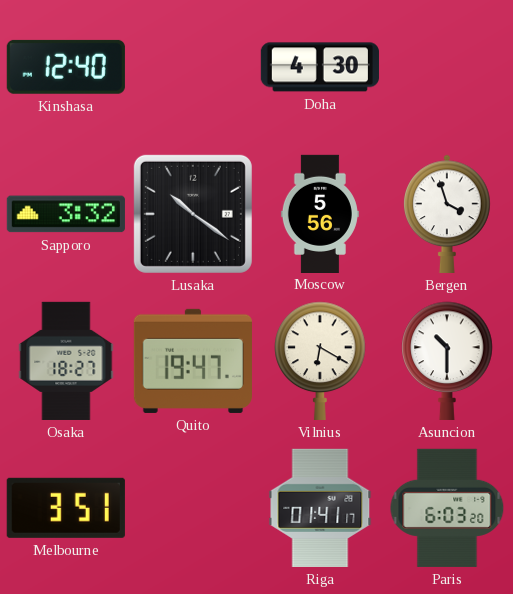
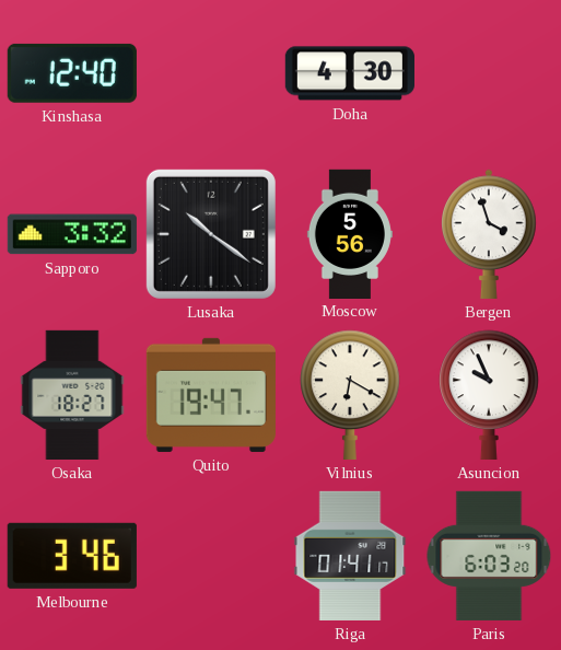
Asuncion: 10:30 -> 9:56
Melbourne: 3:51 -> 3:46
